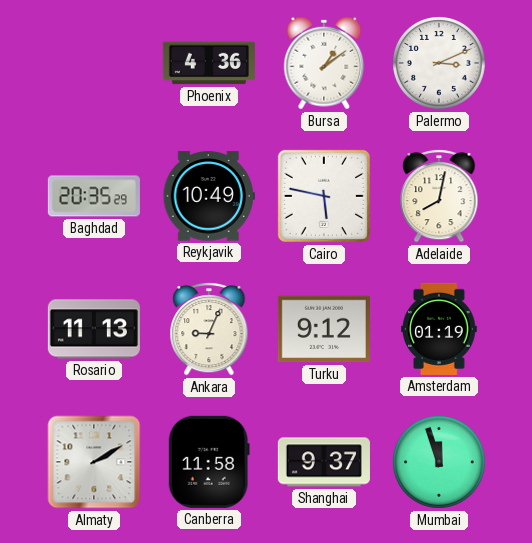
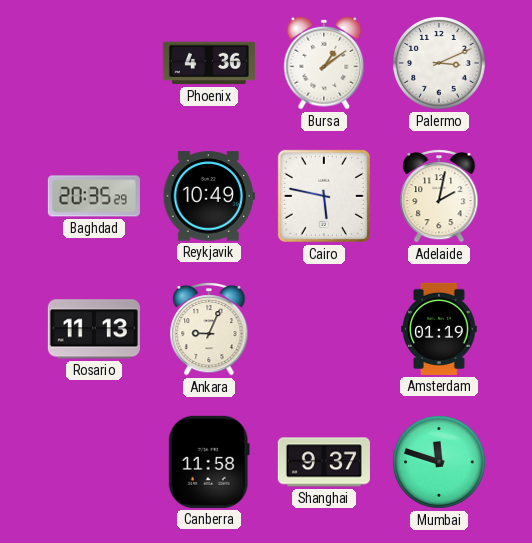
Adelaide: 8:02 -> 2:02
Turku: 9:12 -> none
Almaty: 2:10 -> none
Mumbai: 11:57 -> 11:48
